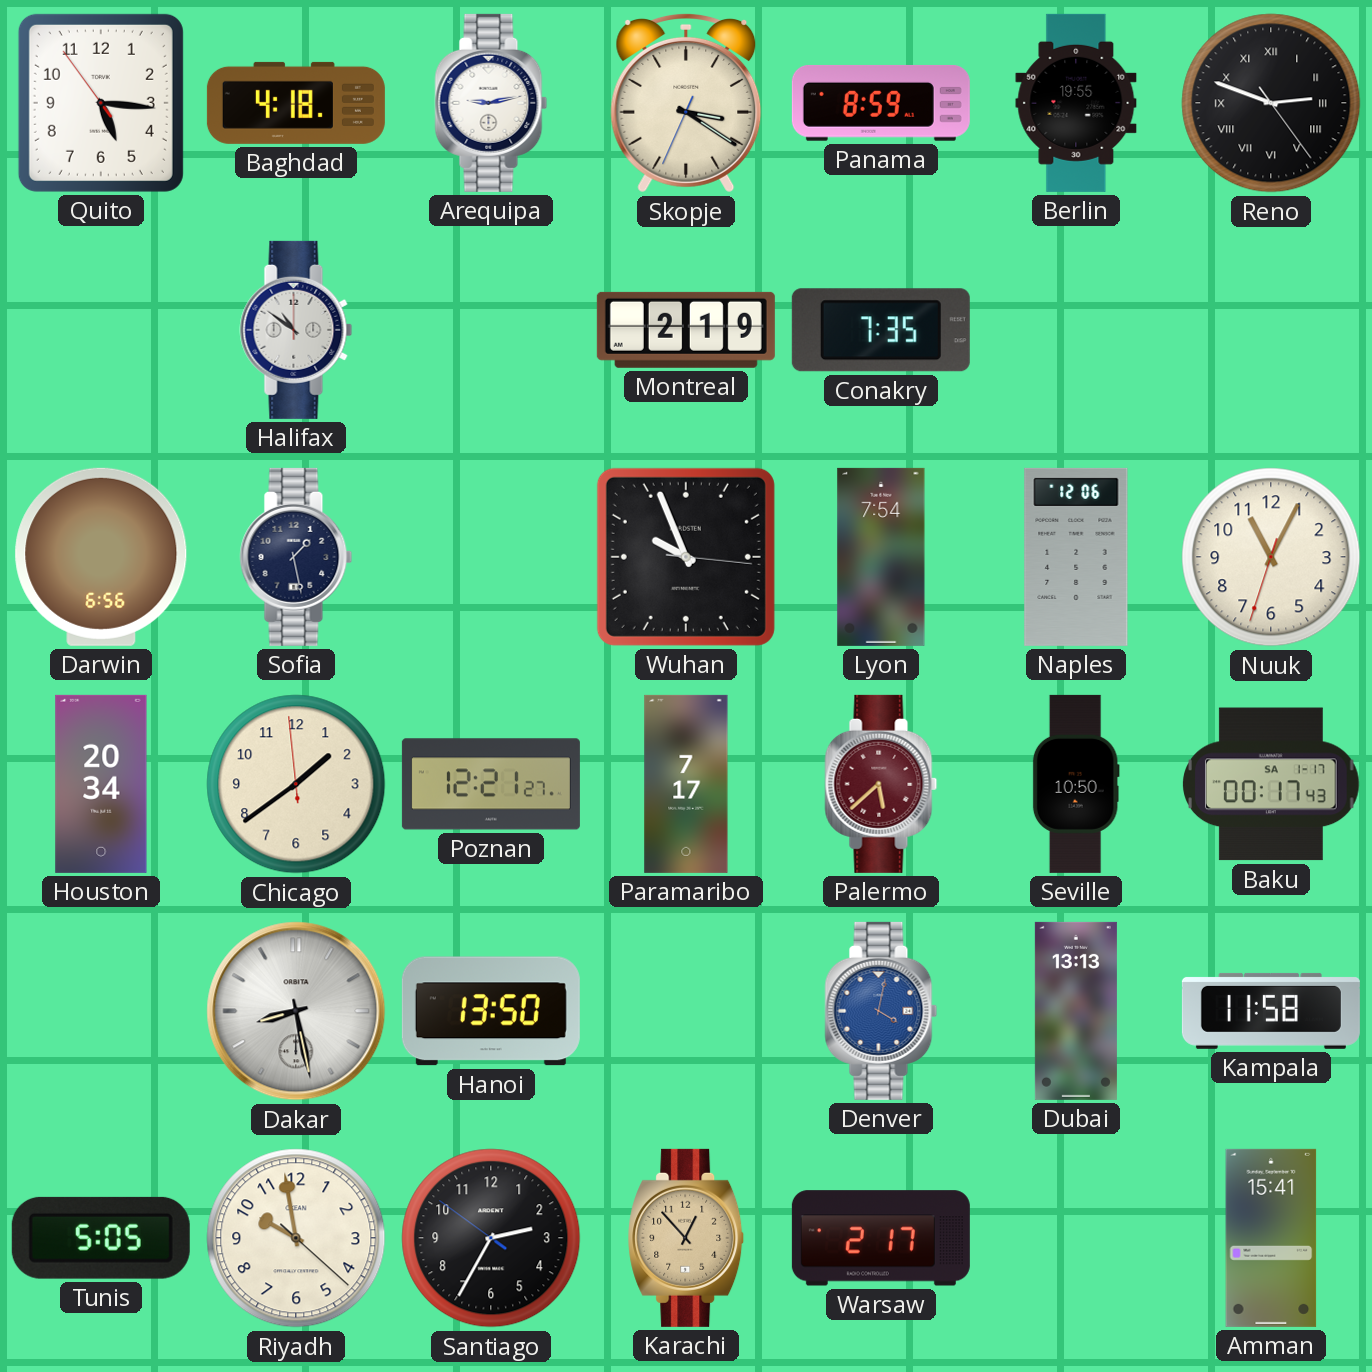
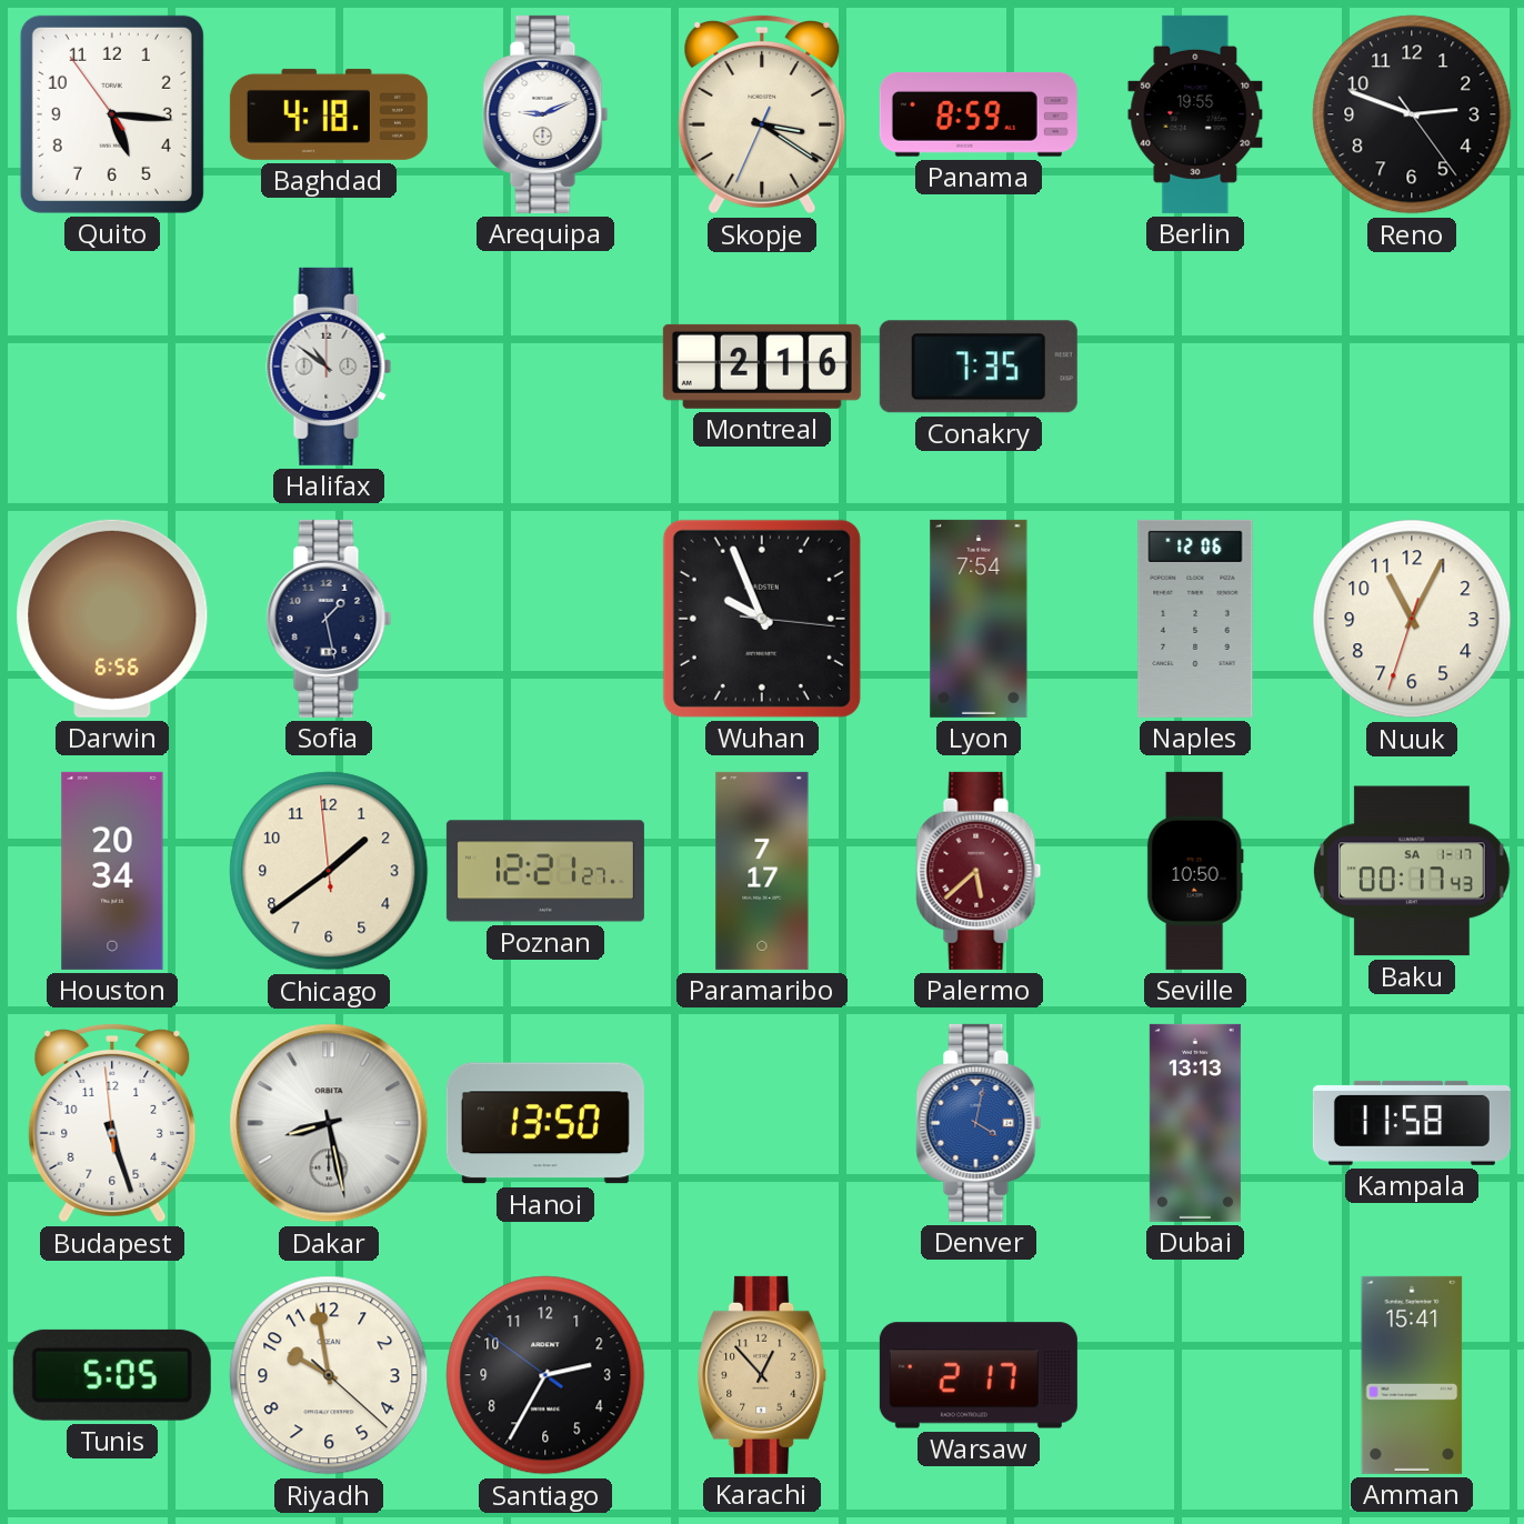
Arequipa: 9:13 -> 9:11
Reno numerals: Roman -> Arabic
Montreal: 2:19 -> 2:16
Budapest: none -> 5:26
